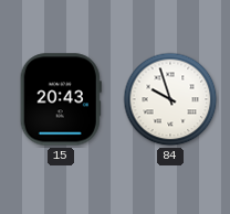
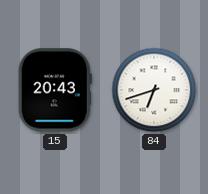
84: 9:57 -> 6:42
